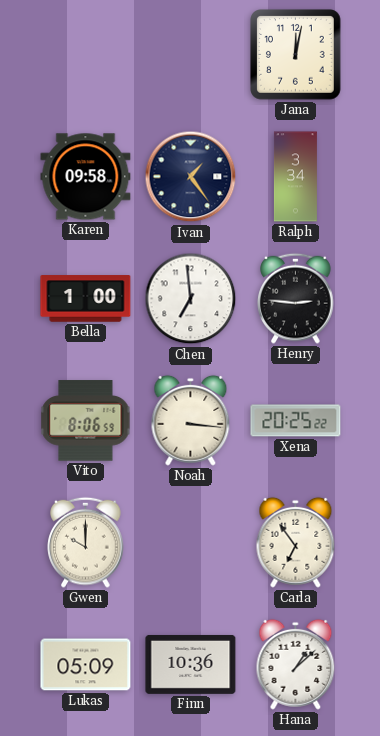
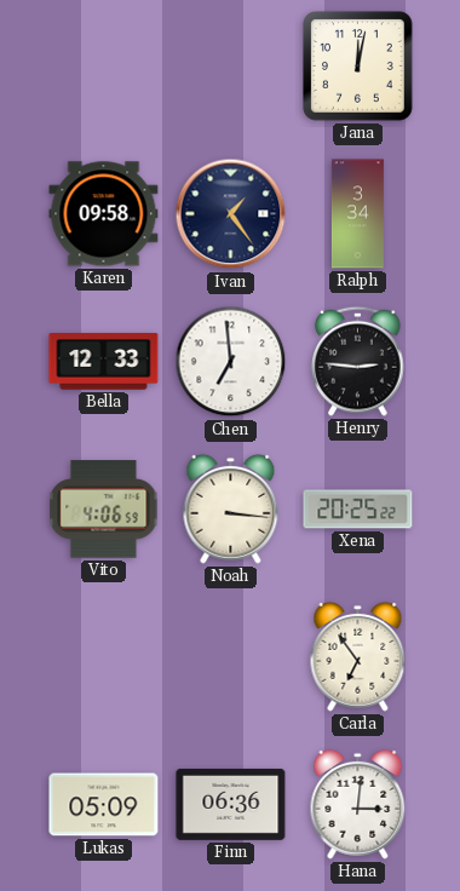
Bella: 1:00 -> 12:33
Vito: 8:06 -> 4:06
Gwen: 10:00 -> none
Finn: 10:36 -> 06:36
Hana: 1:08 -> 3:01
